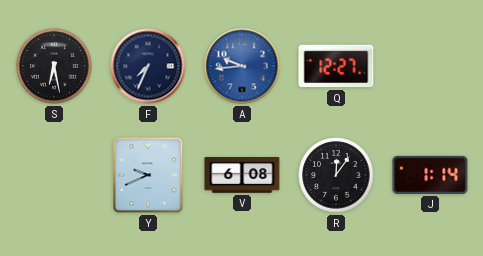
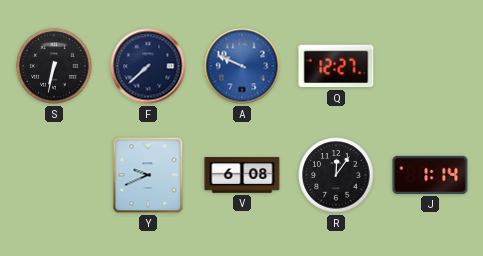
S: 6:28 -> 6:32
F: 7:34 -> 7:38
A: 9:44 -> 9:49
